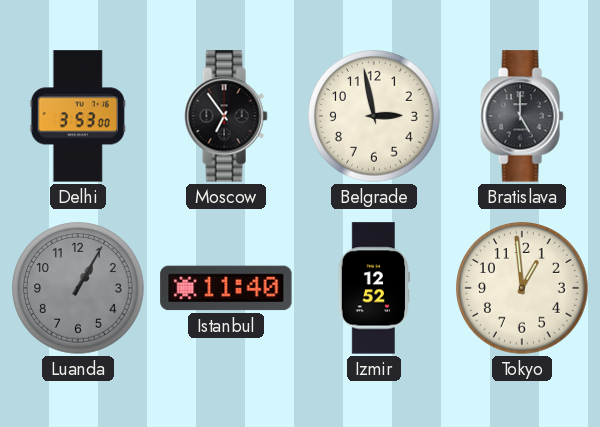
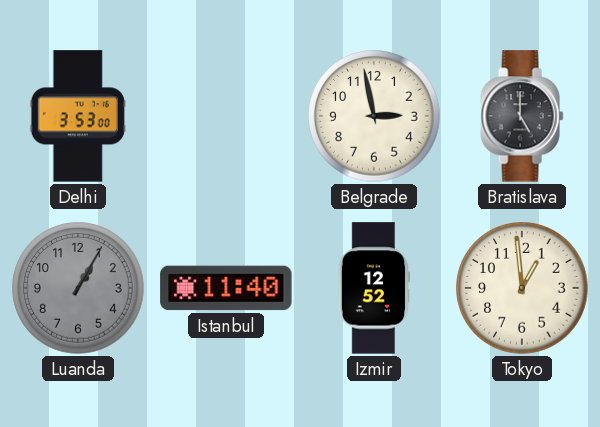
Moscow: 6:54 -> none
